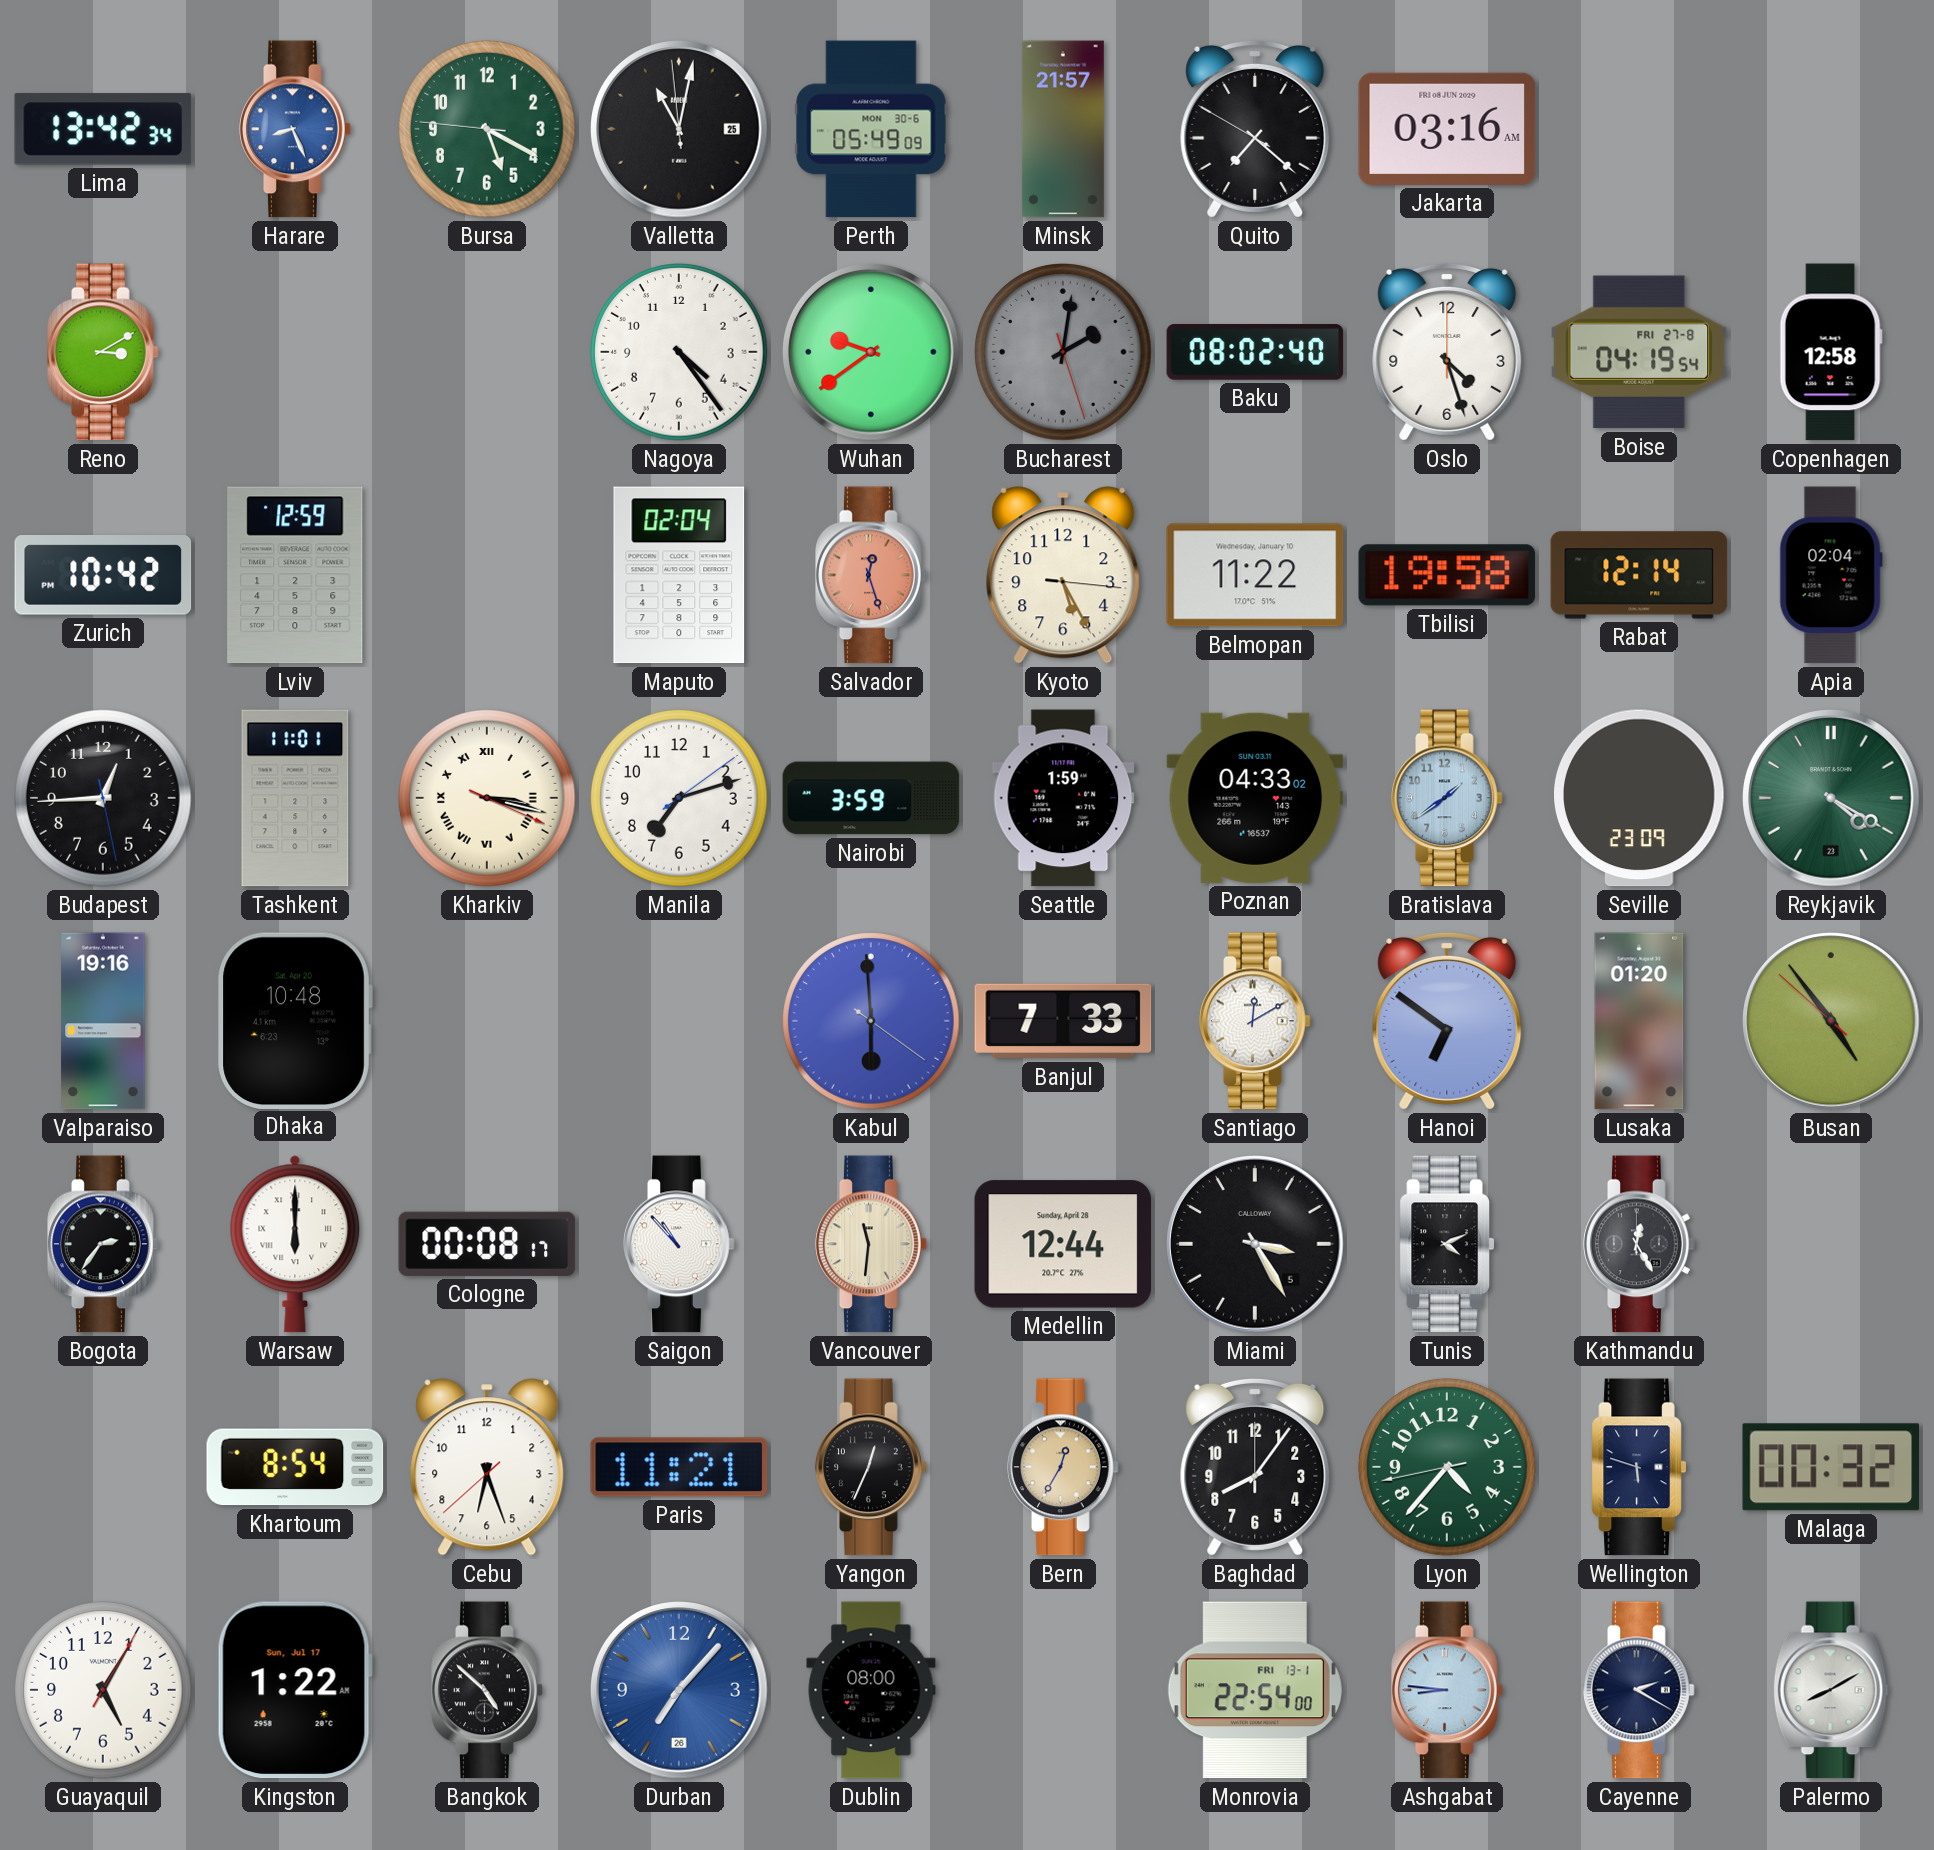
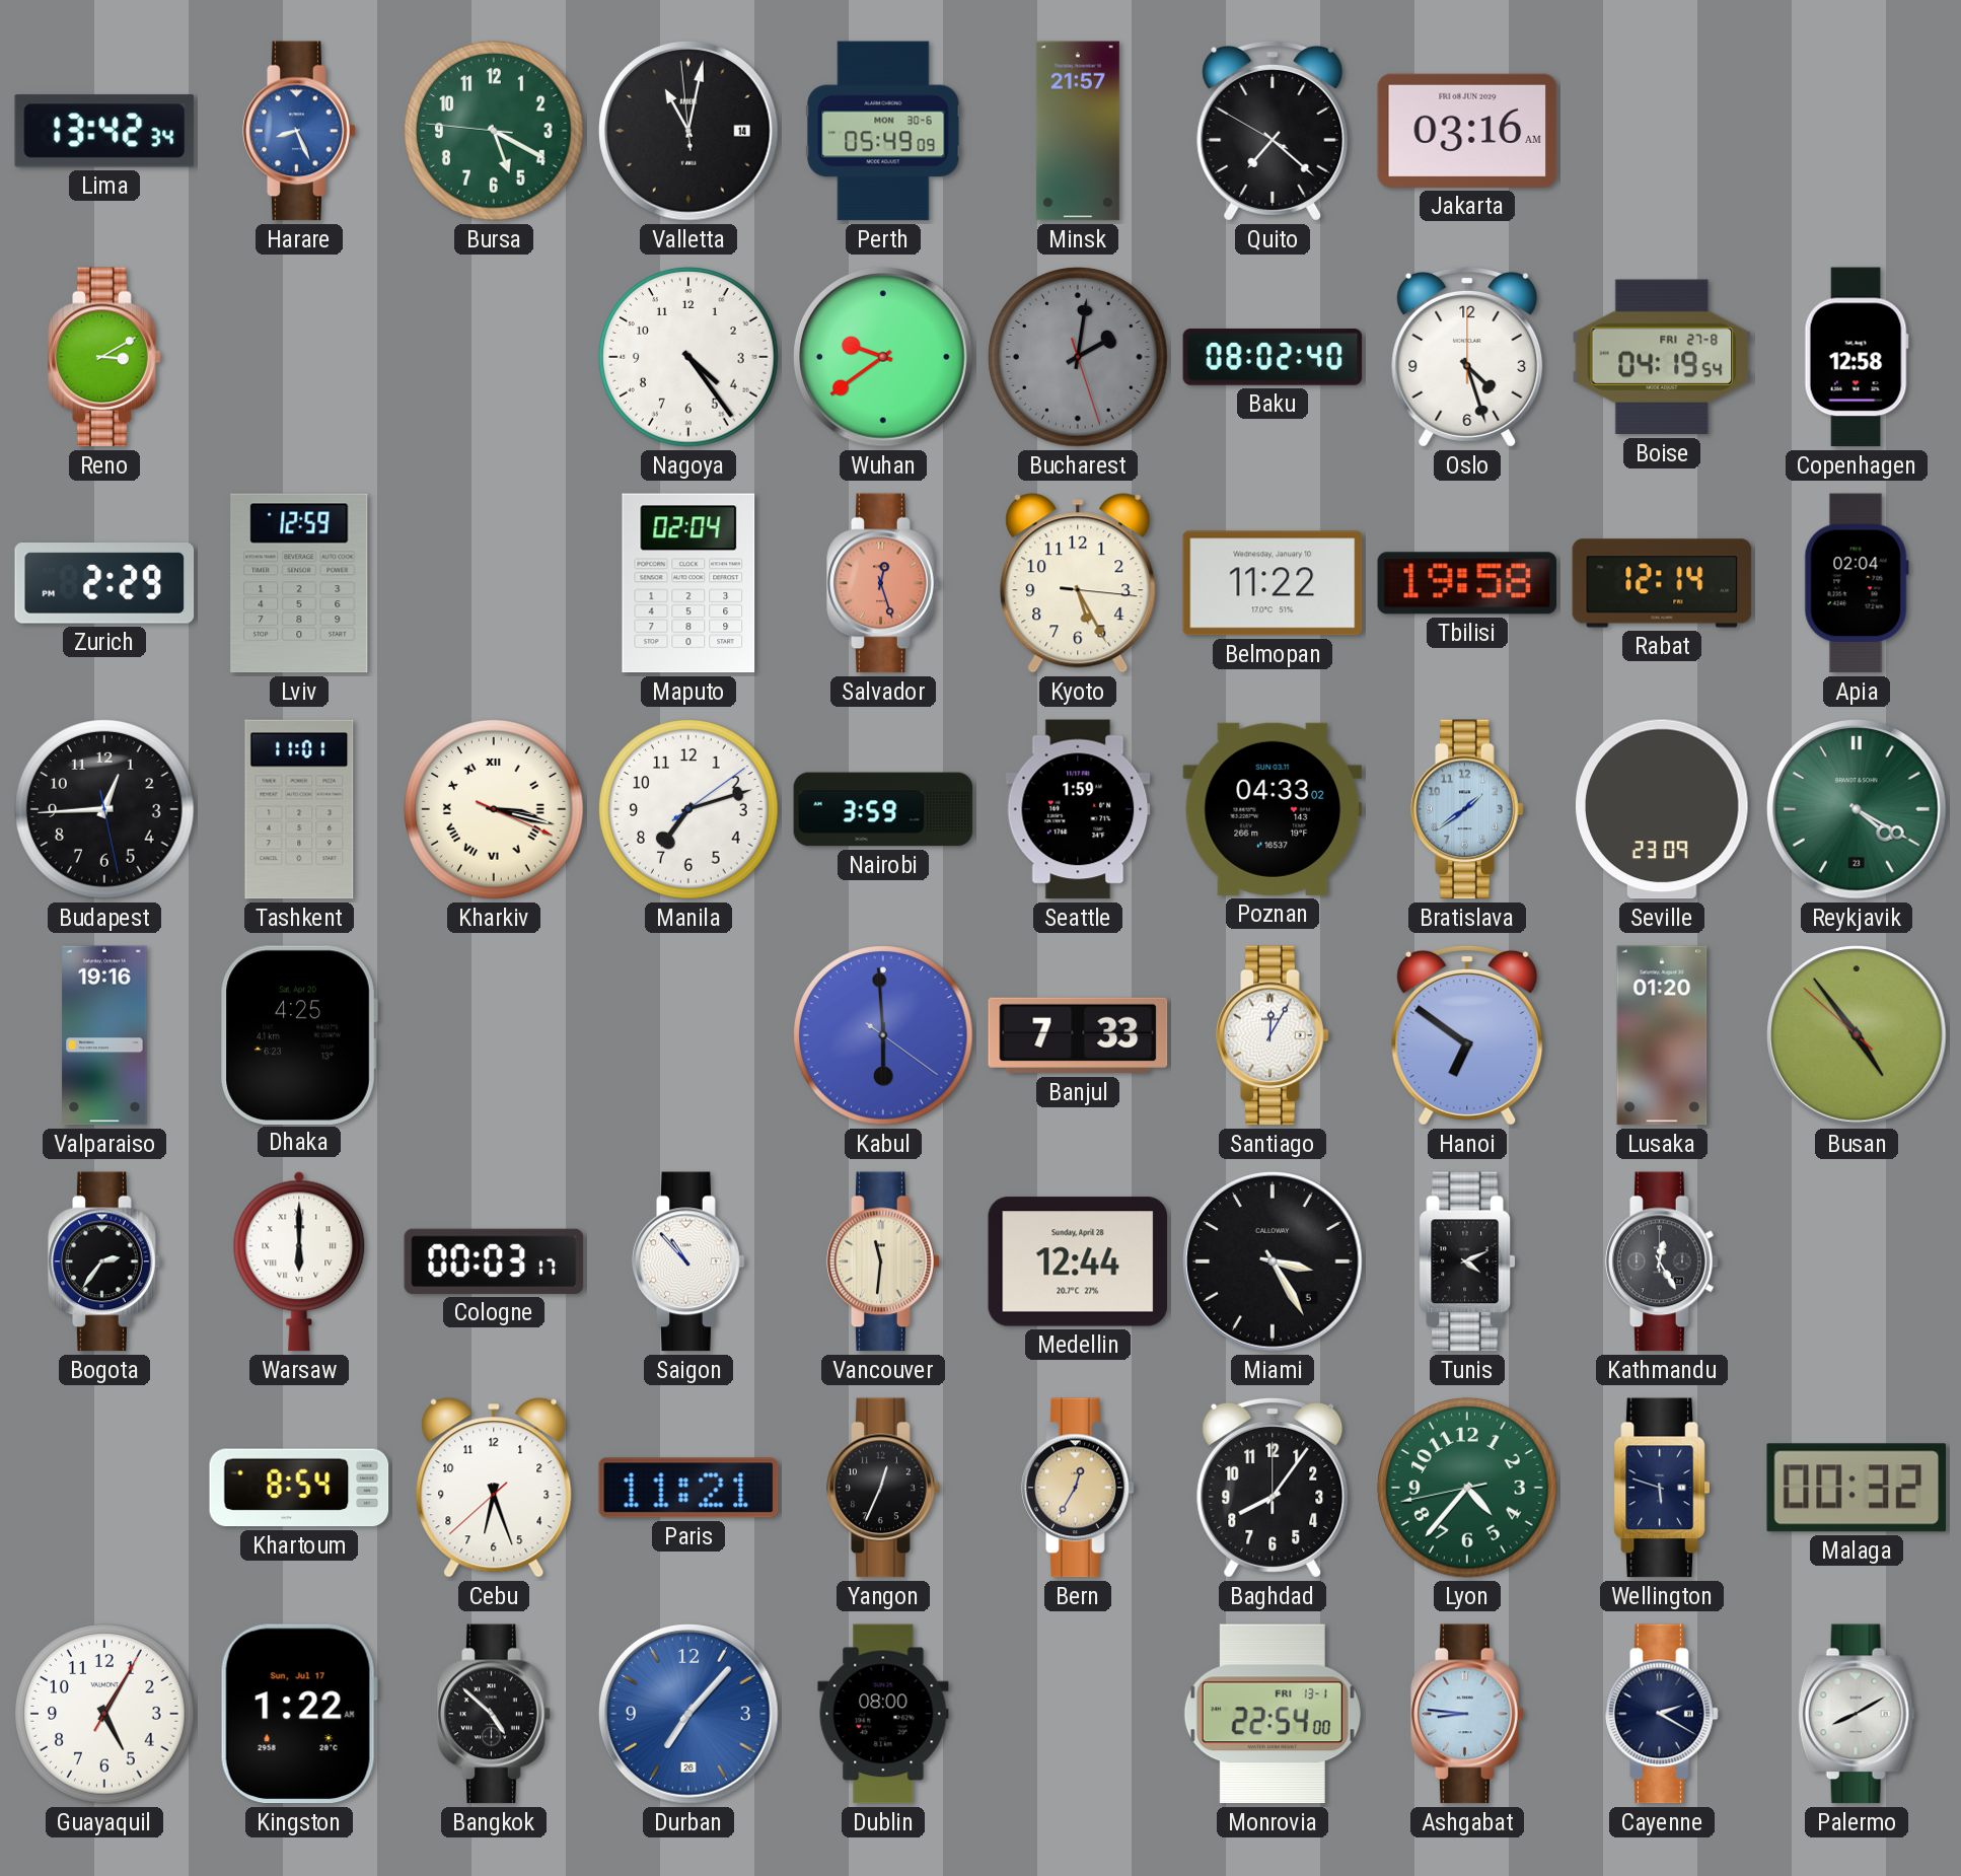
Valletta date: 25 -> 14
Zurich: 10:42 -> 2:29
Dhaka: 10:48 -> 4:25
Santiago: 12:10 -> 12:05
Cologne: 00:08 -> 00:03
